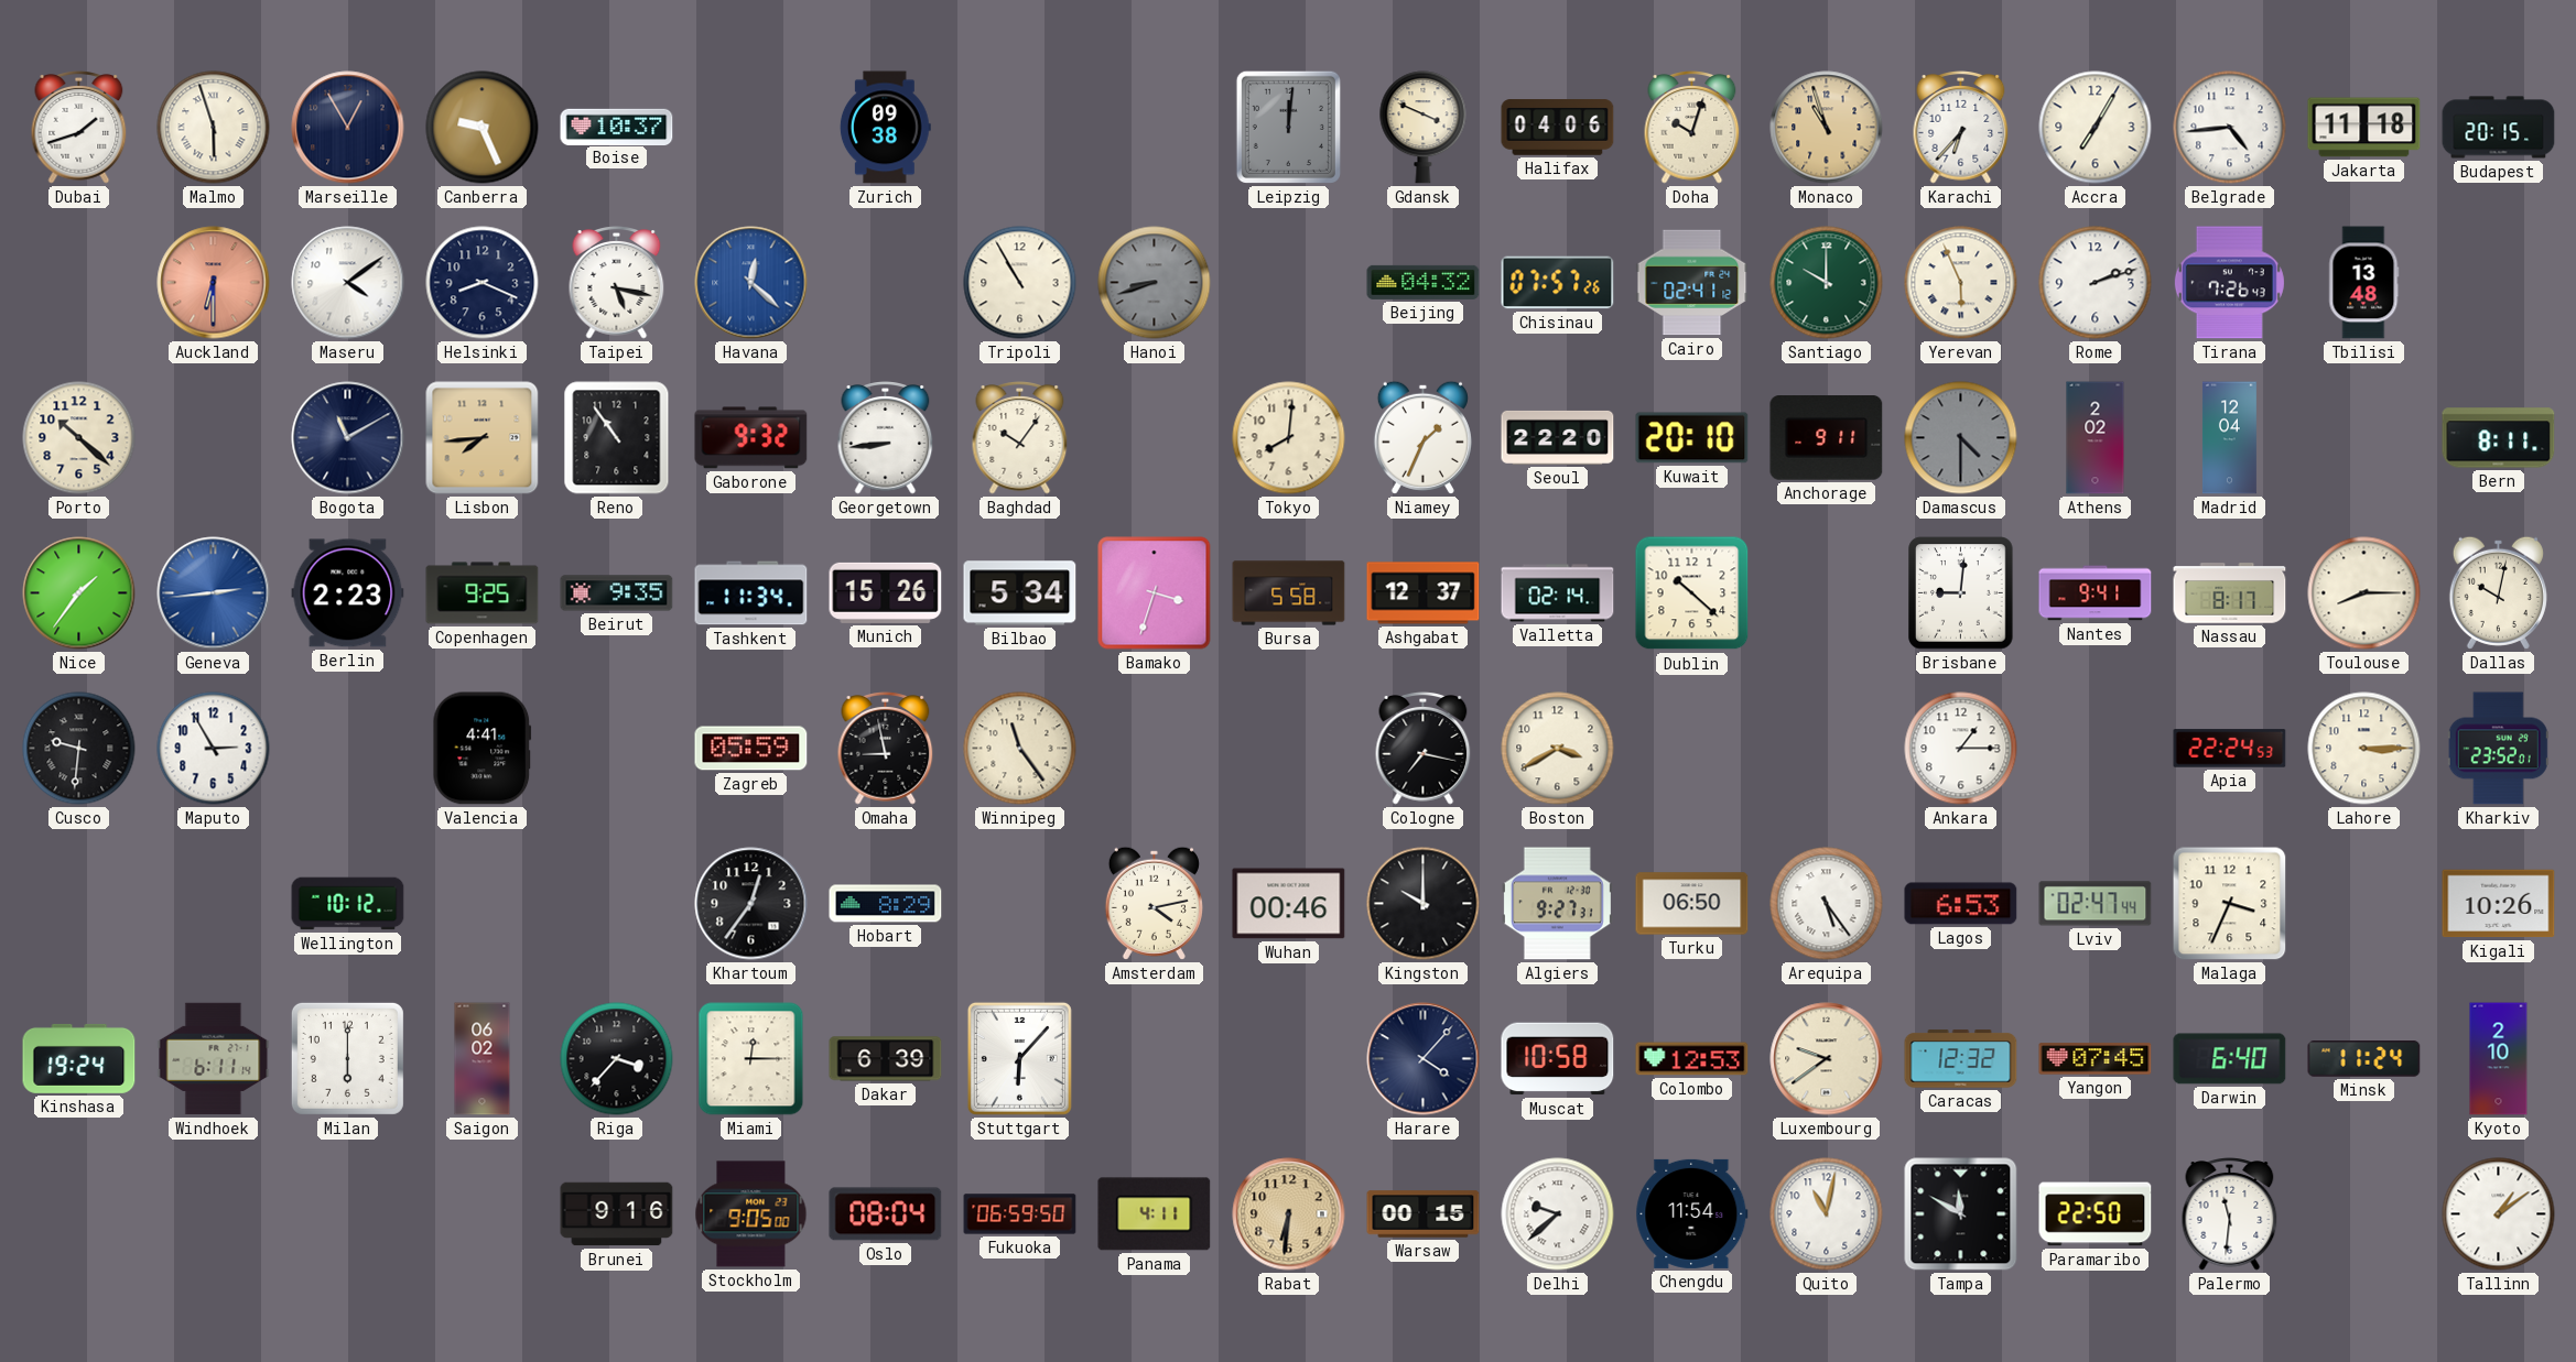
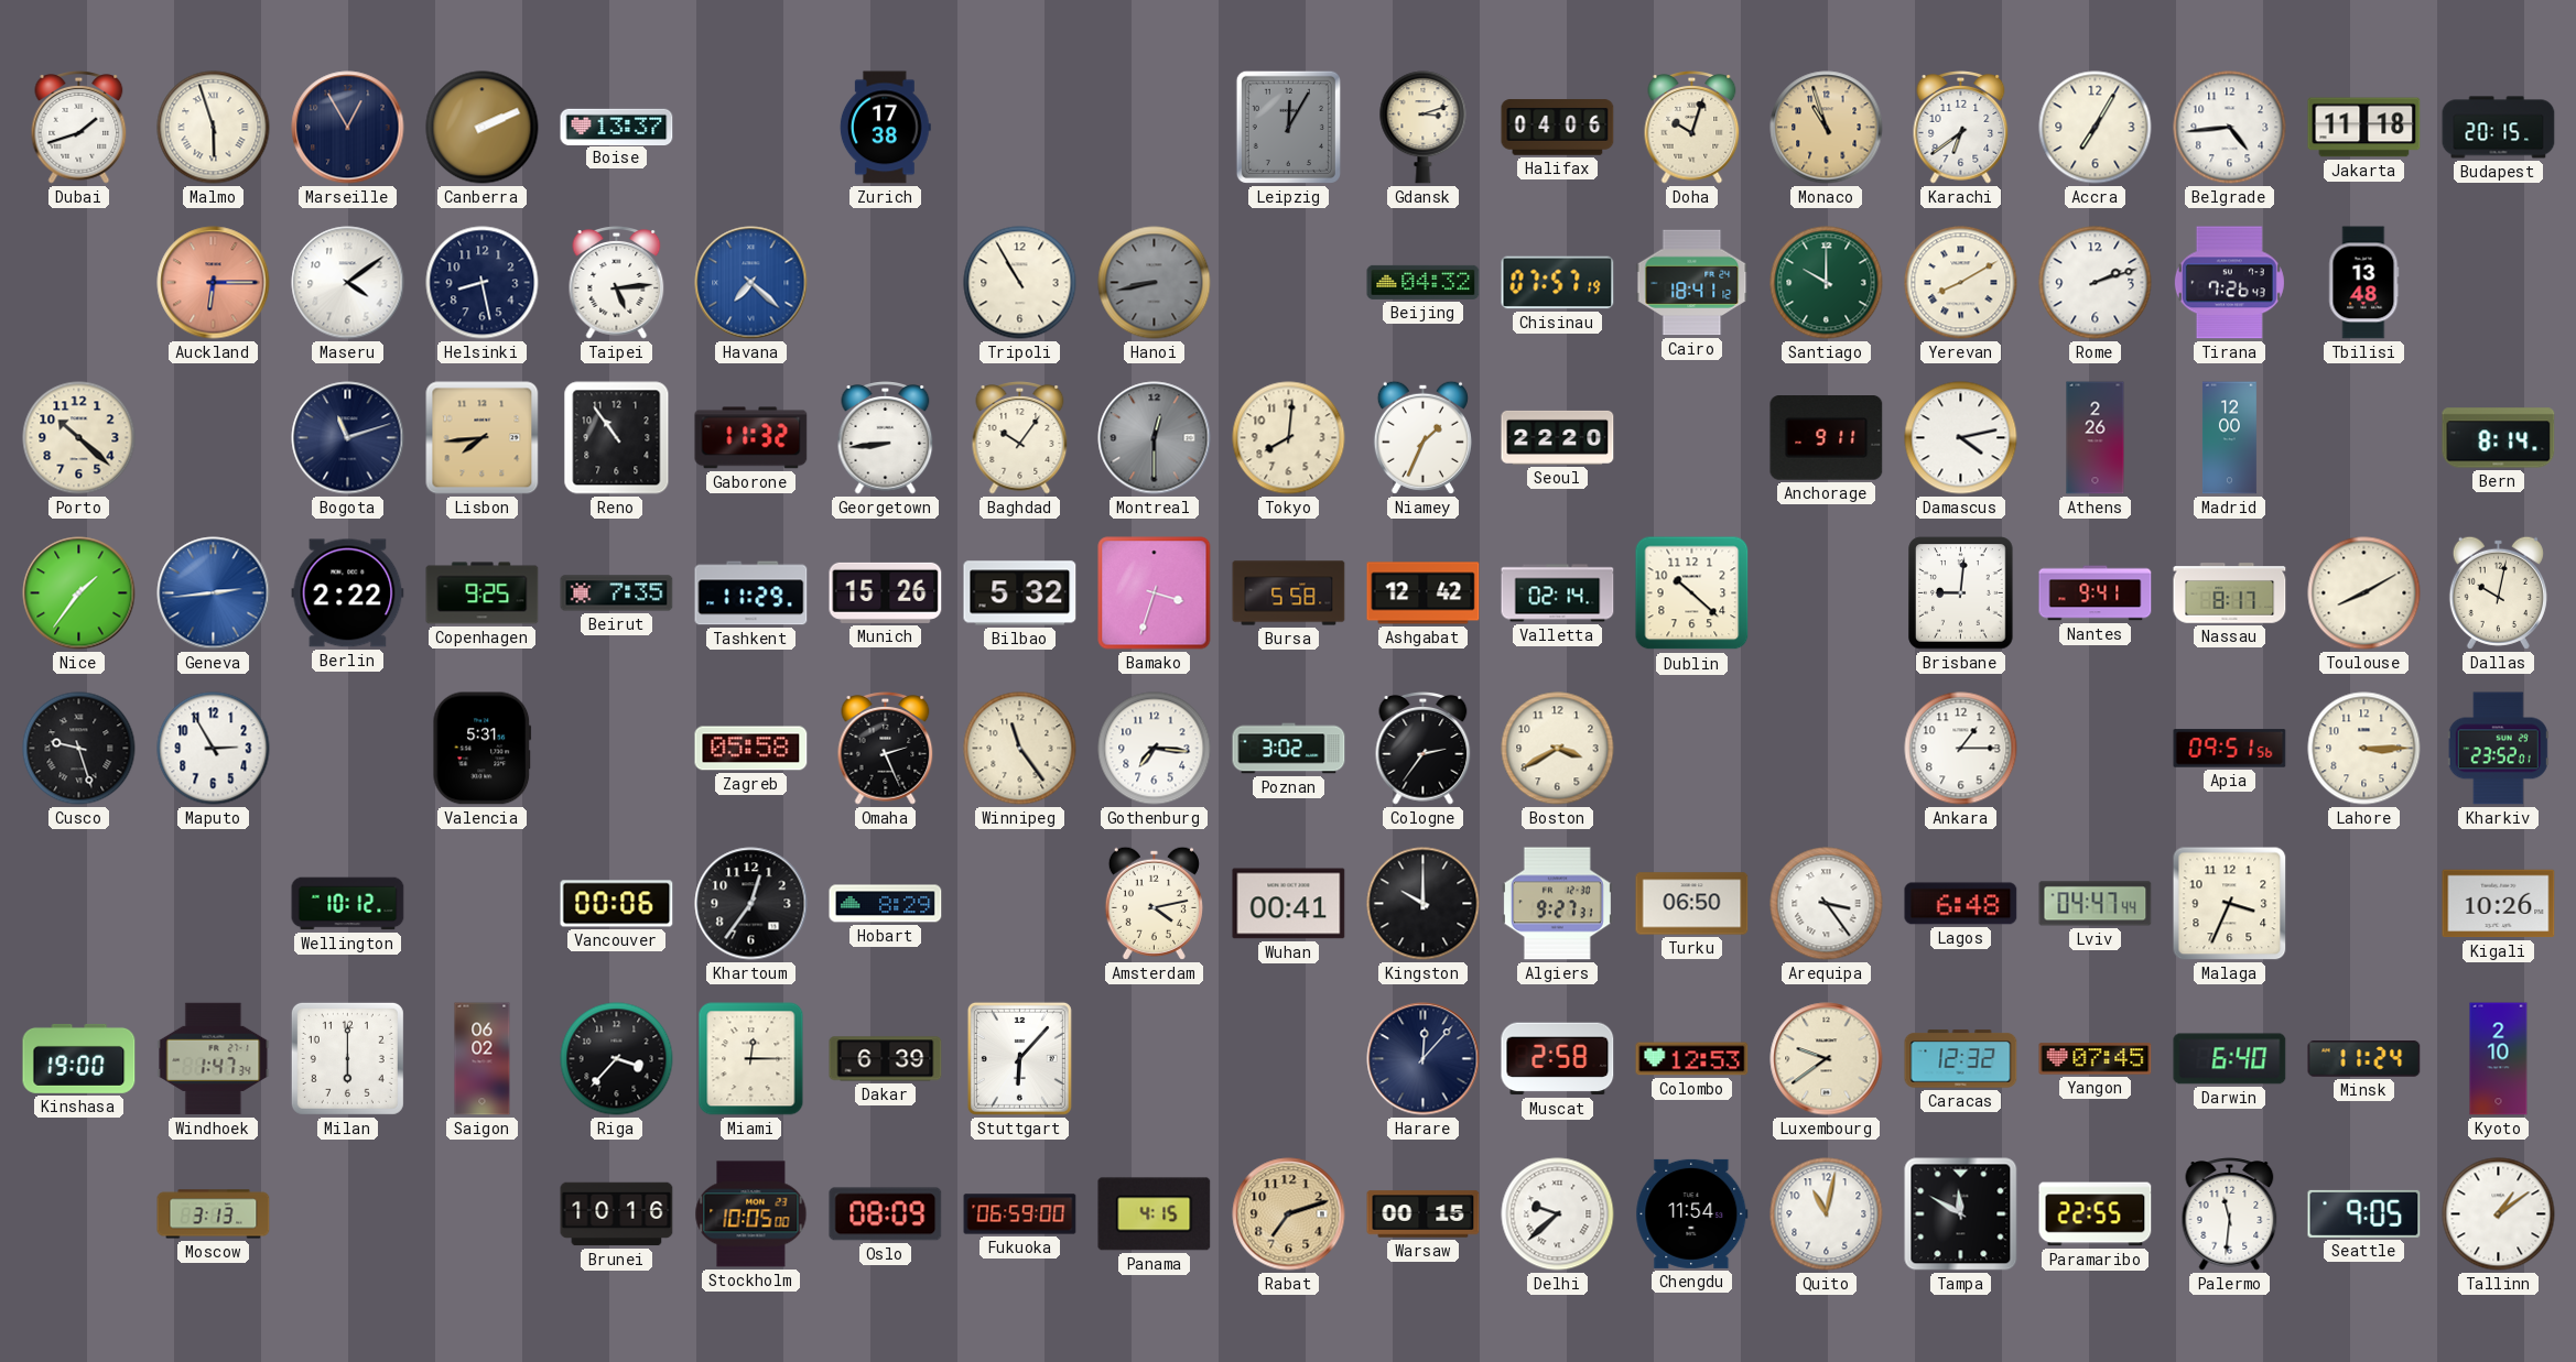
Canberra: 9:26 -> 2:11
Boise: 10:37 -> 13:37
Zurich: 09:38 -> 17:38
Leipzig: 12:01 -> 12:05
Gdansk: 3:49 -> 3:12
Karachi: 6:37 -> 6:39
Auckland: 6:30 -> 6:15
Helsinki: 8:19 -> 8:28
Taipei: 5:17 -> 5:14
Havana: 12:22 -> 7:22
Hanoi: 8:42 -> 8:43
Chisinau: 07:57:26 -> 07:57:19
Cairo: 02:41 -> 18:41
Yerevan: 5:56 -> 8:10
Bogota: 11:10 -> 11:12
Gaborone: 9:32 -> 11:32
Montreal: none -> 12:30
Kuwait: 20:10 -> none
Damascus: 4:30 -> 4:13
Damascus dial: grey -> white
Athens: 2:02 -> 2:26
Madrid: 12:04 -> 12:00
Bern: 8:11 -> 8:14
Berlin: 2:23 -> 2:22
Beirut: 9:35 -> 7:35
Tashkent: 11:34 -> 11:29
Bilbao: 5:34 -> 5:32
Ashgabat: 12:37 -> 12:42
Toulouse: 8:15 -> 8:10
Cusco: 9:31 -> 9:27
Valencia: 4:41 -> 5:31
Zagreb: 05:59 -> 05:58
Omaha: 8:58 -> 2:26
Gothenburg: none -> 7:16
Poznan: none -> 3:02
Cologne: 7:17 -> 2:36
Apia: 22:24 -> 09:51
Vancouver: none -> 00:06
Wuhan: 00:46 -> 00:41
Arequipa: 5:24 -> 3:24
Lagos: 6:53 -> 6:48
Lviv: 02:47 -> 04:47
Kinshasa: 19:24 -> 19:00
Windhoek: 6:11 -> 1:47
Harare: 4:07 -> 12:07
Muscat: 10:58 -> 2:58
Moscow: none -> 3:13
Brunei: 9:16 -> 10:16
Stockholm: 9:05 -> 10:05
Oslo: 08:04 -> 08:09
Fukuoka: 06:59:50 -> 06:59:00
Panama: 4:11 -> 4:15
Rabat: 6:31 -> 7:12
Paramaribo: 22:50 -> 22:55
Seattle: none -> 9:05
